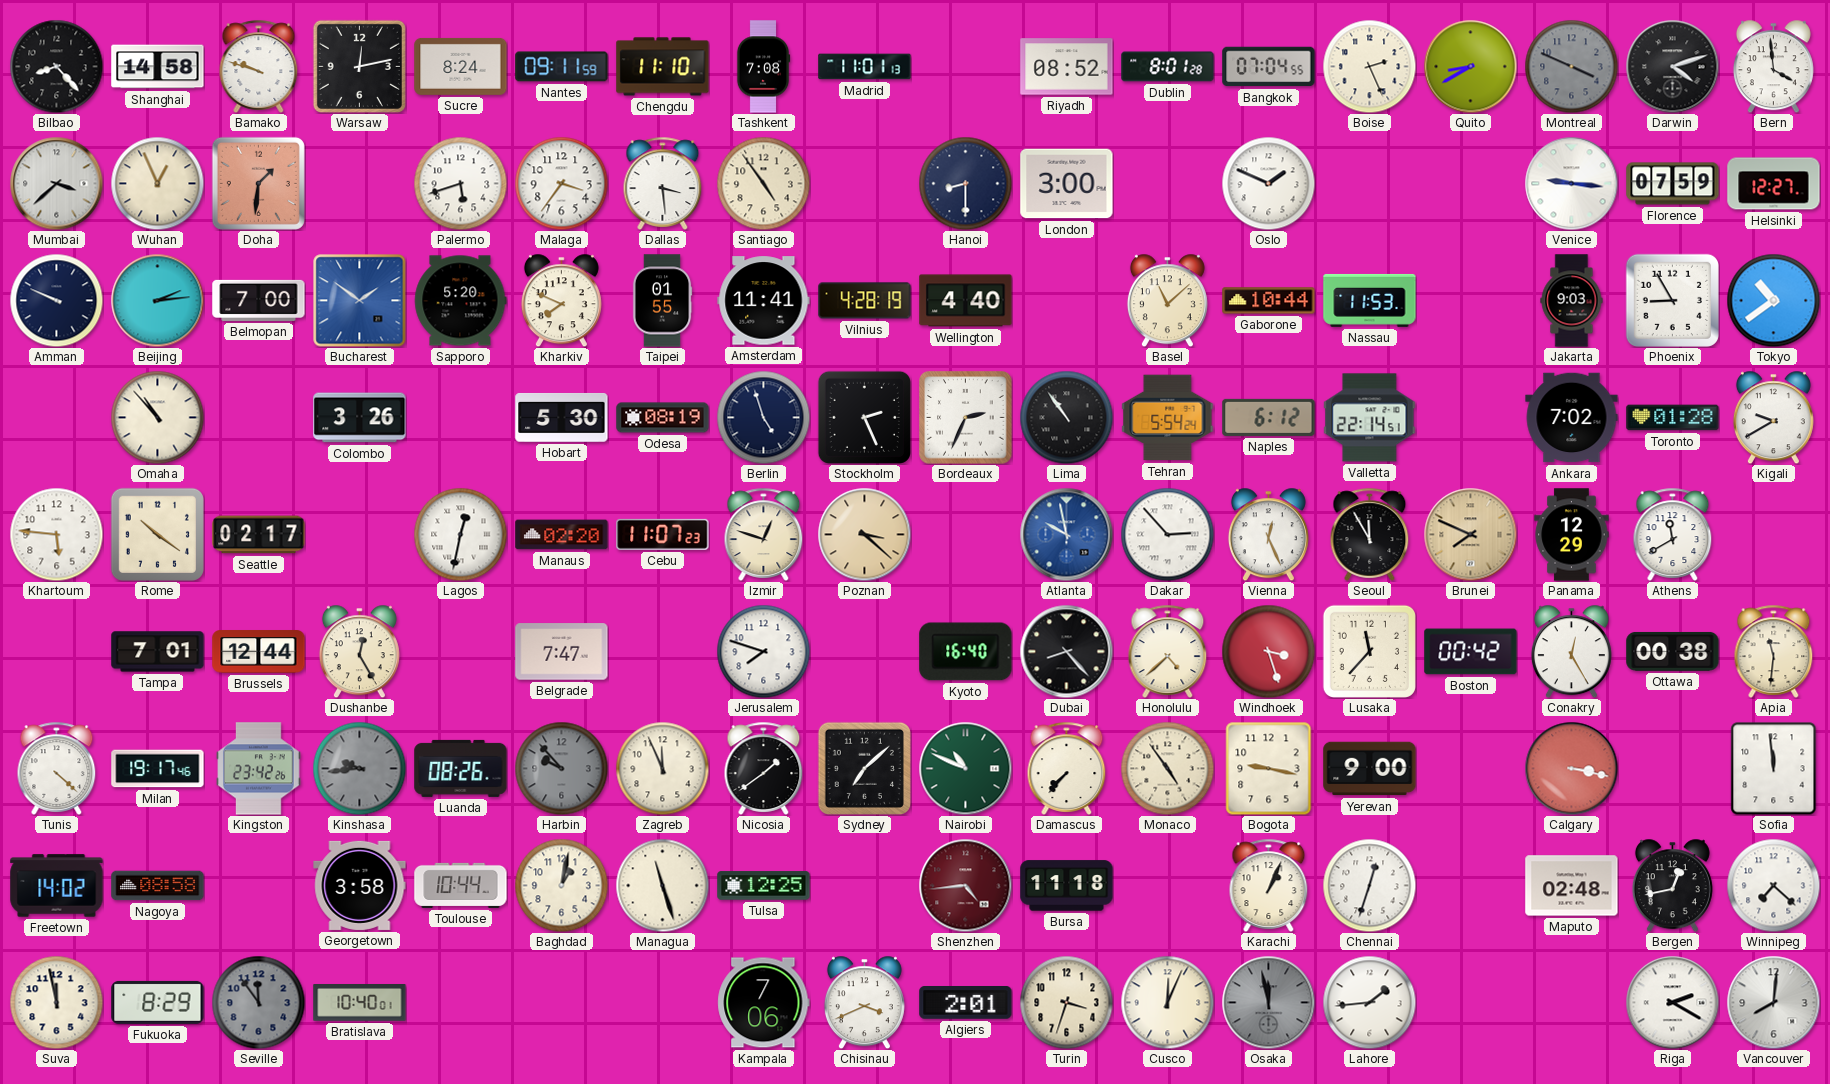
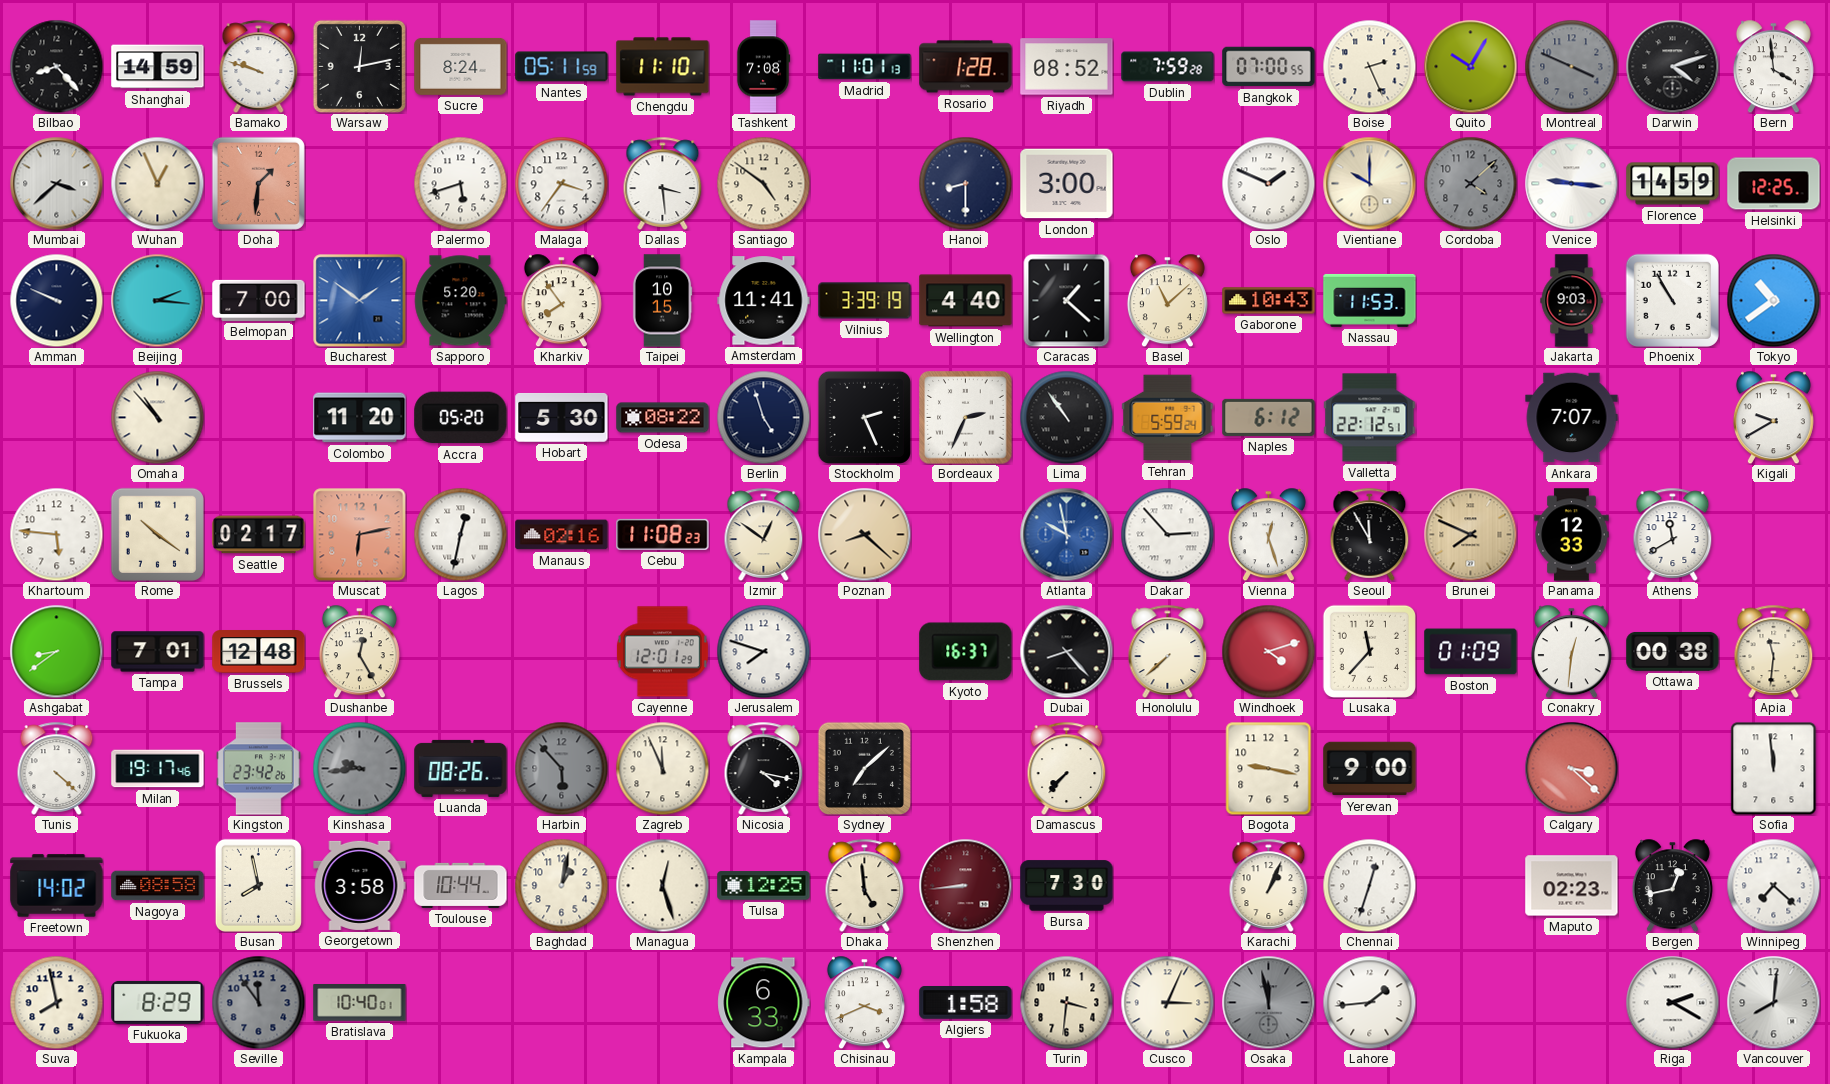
Shanghai: 14:58 -> 14:59
Nantes: 09:11 -> 05:11
Rosario: none -> 1:28
Dublin: 8:01 -> 7:59
Bangkok: 07:04 -> 07:00
Quito: 8:40 -> 10:05
Santiago: 4:54 -> 4:51
Vientiane: none -> 10:00
Cordoba: none -> 4:08
Florence: 07:59 -> 14:59
Helsinki: 12:27 -> 12:25
Beijing: 2:14 -> 2:16
Kharkiv: 7:49 -> 7:54
Taipei: 01:55 -> 10:15
Vilnius: 4:28 -> 3:39
Caracas: none -> 1:22
Gaborone: 10:44 -> 10:43
Phoenix: 8:55 -> 10:55
Colombo: 3:26 -> 11:20
Accra: none -> 05:20
Odesa: 08:19 -> 08:22
Tehran: 5:54 -> 5:59
Valletta: 22:14 -> 22:12
Ankara: 7:02 -> 7:07
Toronto: 01:28 -> none
Muscat: none -> 6:13
Manaus: 02:20 -> 02:16
Cebu: 11:07 -> 11:08
Izmir: 12:48 -> 12:51
Poznan: 3:22 -> 8:22
Vienna: 12:26 -> 12:27
Panama: 12:29 -> 12:33
Ashgabat: none -> 8:39
Brussels: 12:44 -> 12:48
Belgrade: 7:47 -> none
Cayenne: none -> 12:01
Kyoto: 16:40 -> 16:37
Honolulu: 4:38 -> 7:38
Windhoek: 3:27 -> 4:12
Boston: 00:42 -> 01:09
Conakry: 12:25 -> 12:31
Harbin: 9:53 -> 5:53
Nicosia: 1:39 -> 4:17
Nairobi: 10:49 -> none
Monaco: 4:54 -> none
Calgary: 3:17 -> 3:22
Busan: none -> 7:58
Managua: 11:27 -> 12:27
Dhaka: none -> 4:59
Shenzhen: 4:44 -> 8:44
Bursa: 11:18 -> 7:30
Maputo: 02:48 -> 02:23
Suva: 11:58 -> 7:58
Kampala: 7:06 -> 6:33
Algiers: 2:01 -> 1:58
Turin: 3:33 -> 3:31
Cusco: 12:04 -> 3:04
